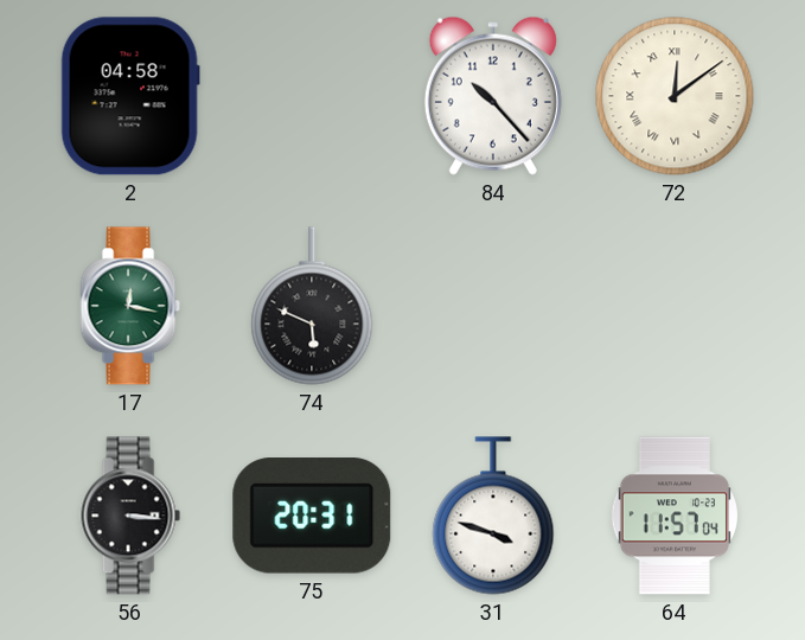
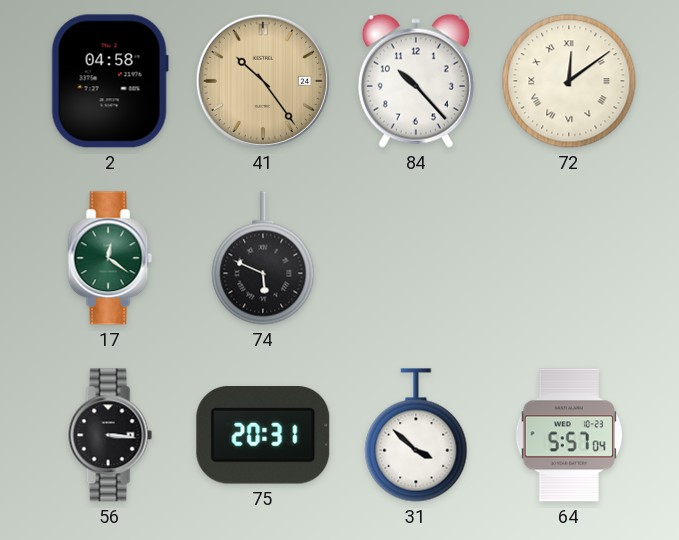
41: none -> 10:24
17: 12:17 -> 12:21
31: 3:48 -> 3:52
64: 11:57 -> 5:57
